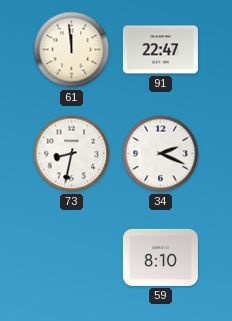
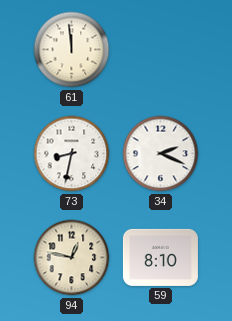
91: 22:47 -> none
94: none -> 12:47
